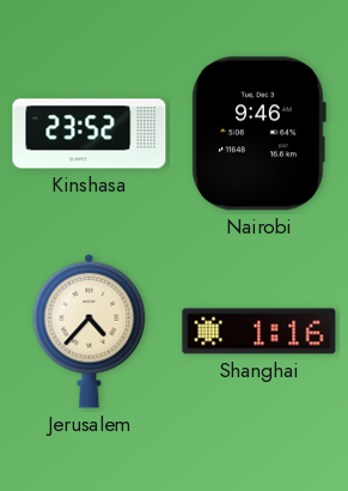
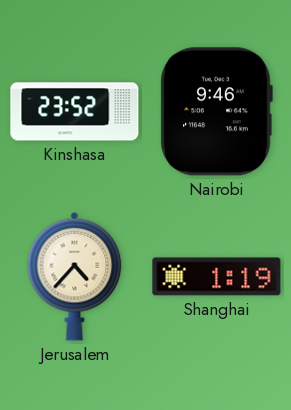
Shanghai: 1:16 -> 1:19
